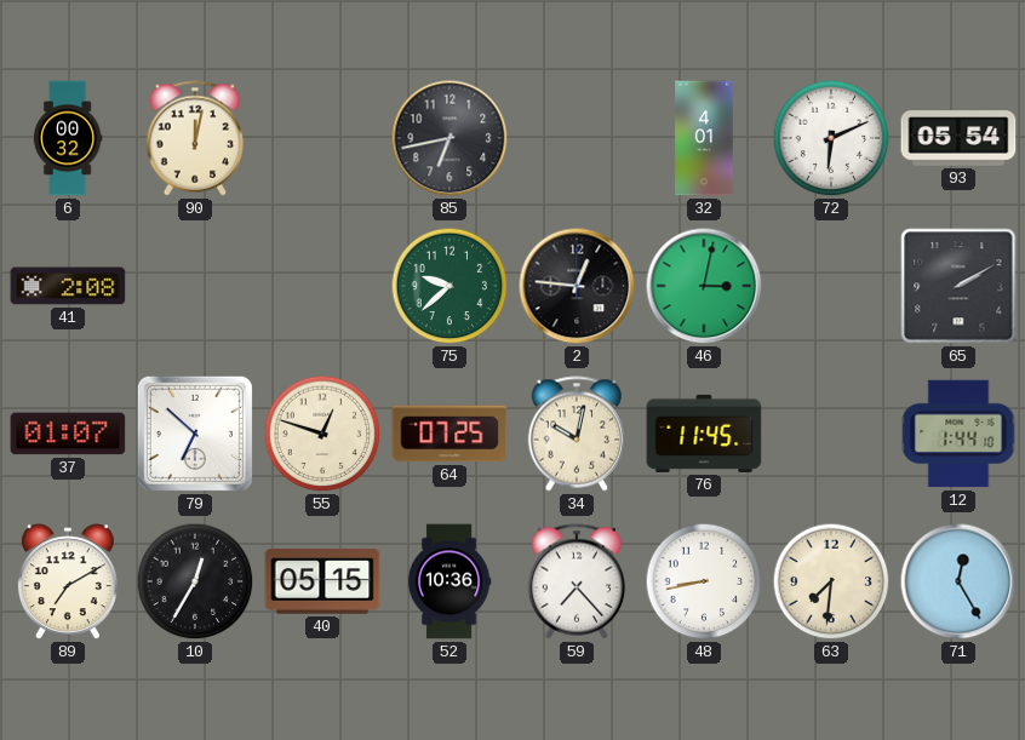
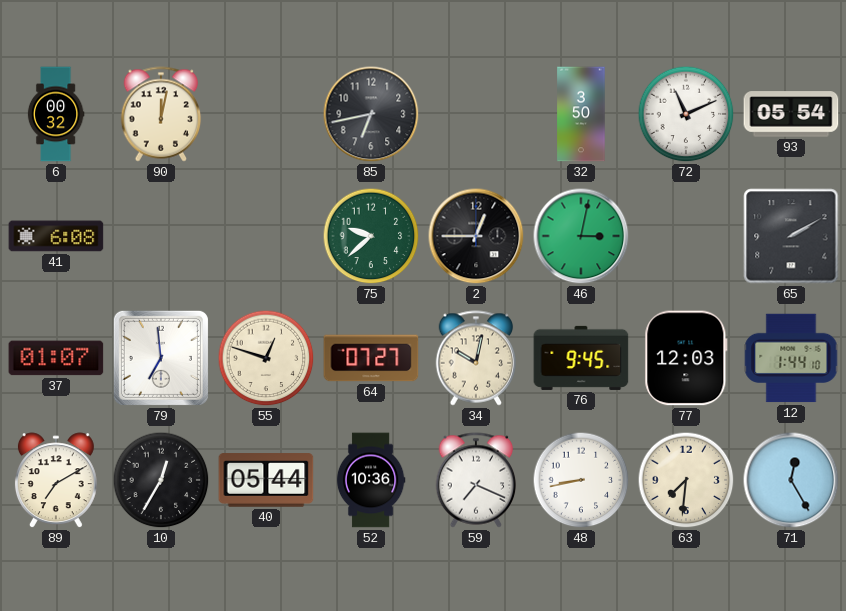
32: 4:01 -> 3:50
72: 6:11 -> 11:11
41: 2:08 -> 6:08
2: 12:46 -> 12:45
79: 6:52 -> 6:59
64: 07:25 -> 07:27
76: 11:45 -> 9:45
77: none -> 12:03
40: 05:15 -> 05:44
59: 7:23 -> 7:19
